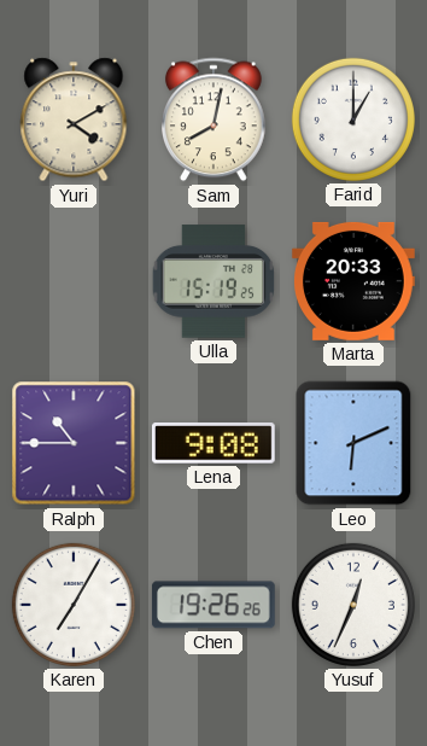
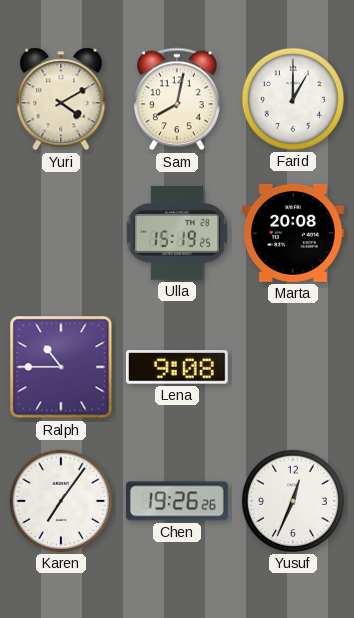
Marta: 20:33 -> 20:08
Leo: 6:11 -> none
Karen: 7:05 -> 7:06
